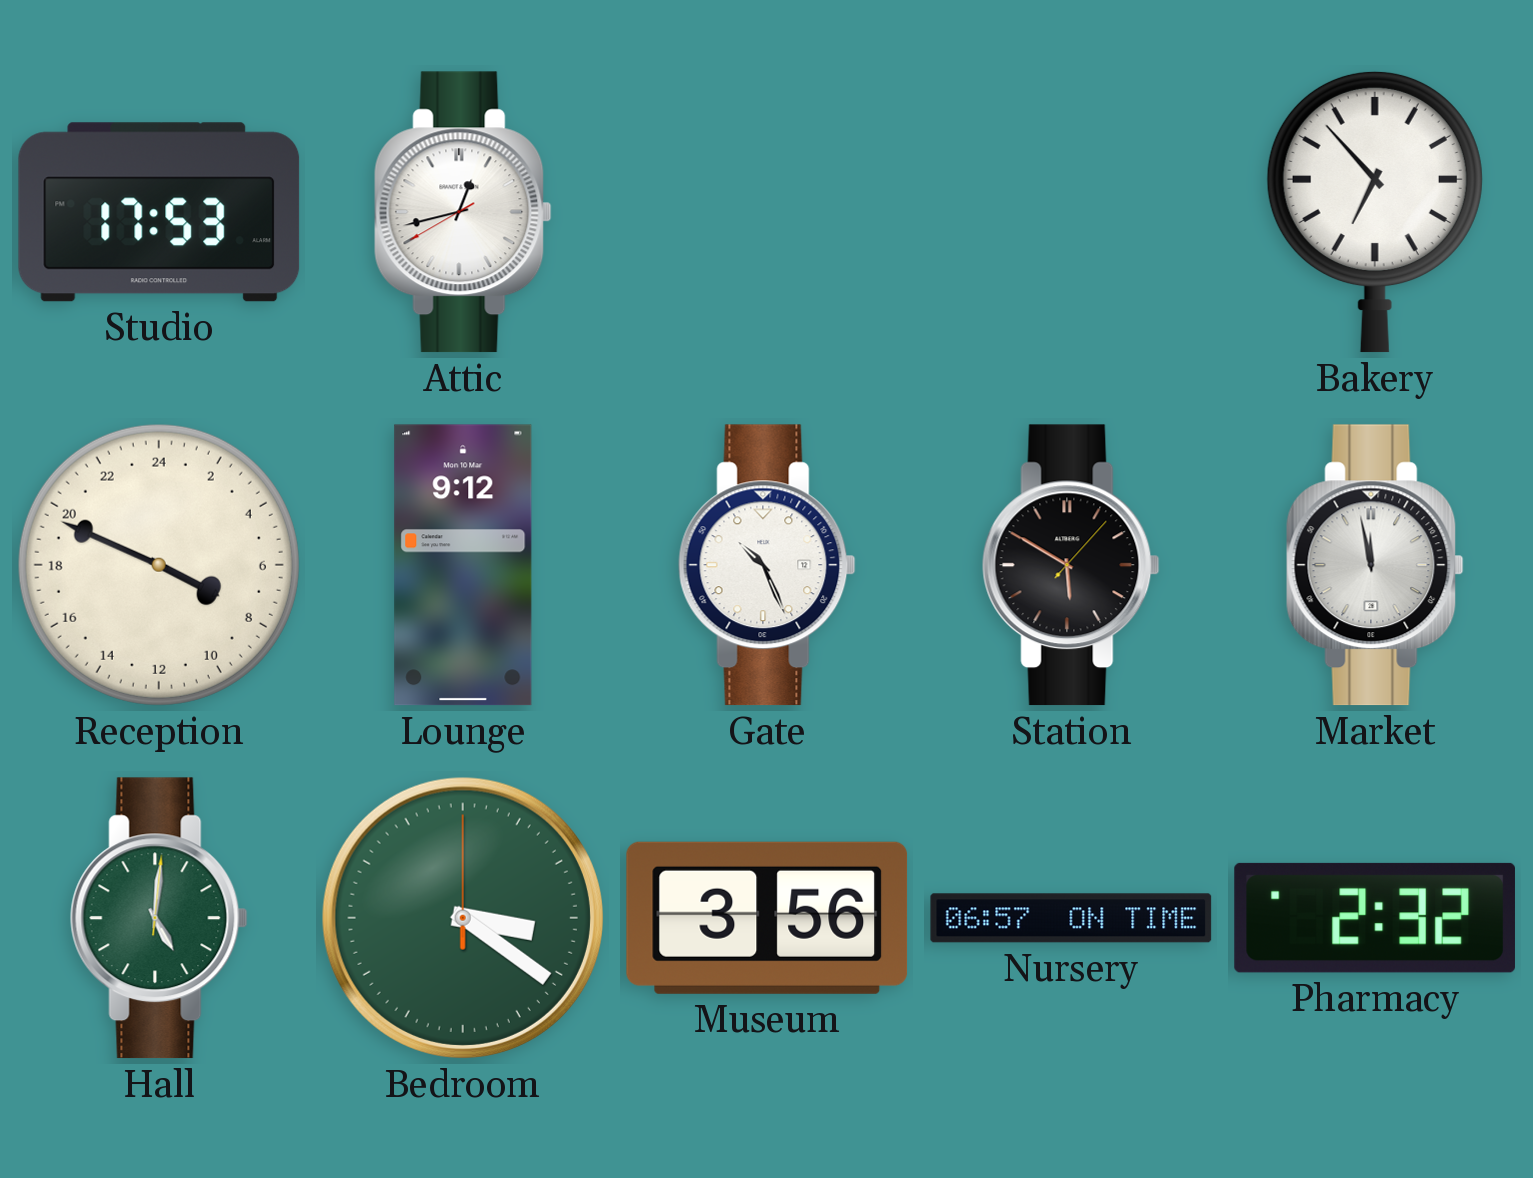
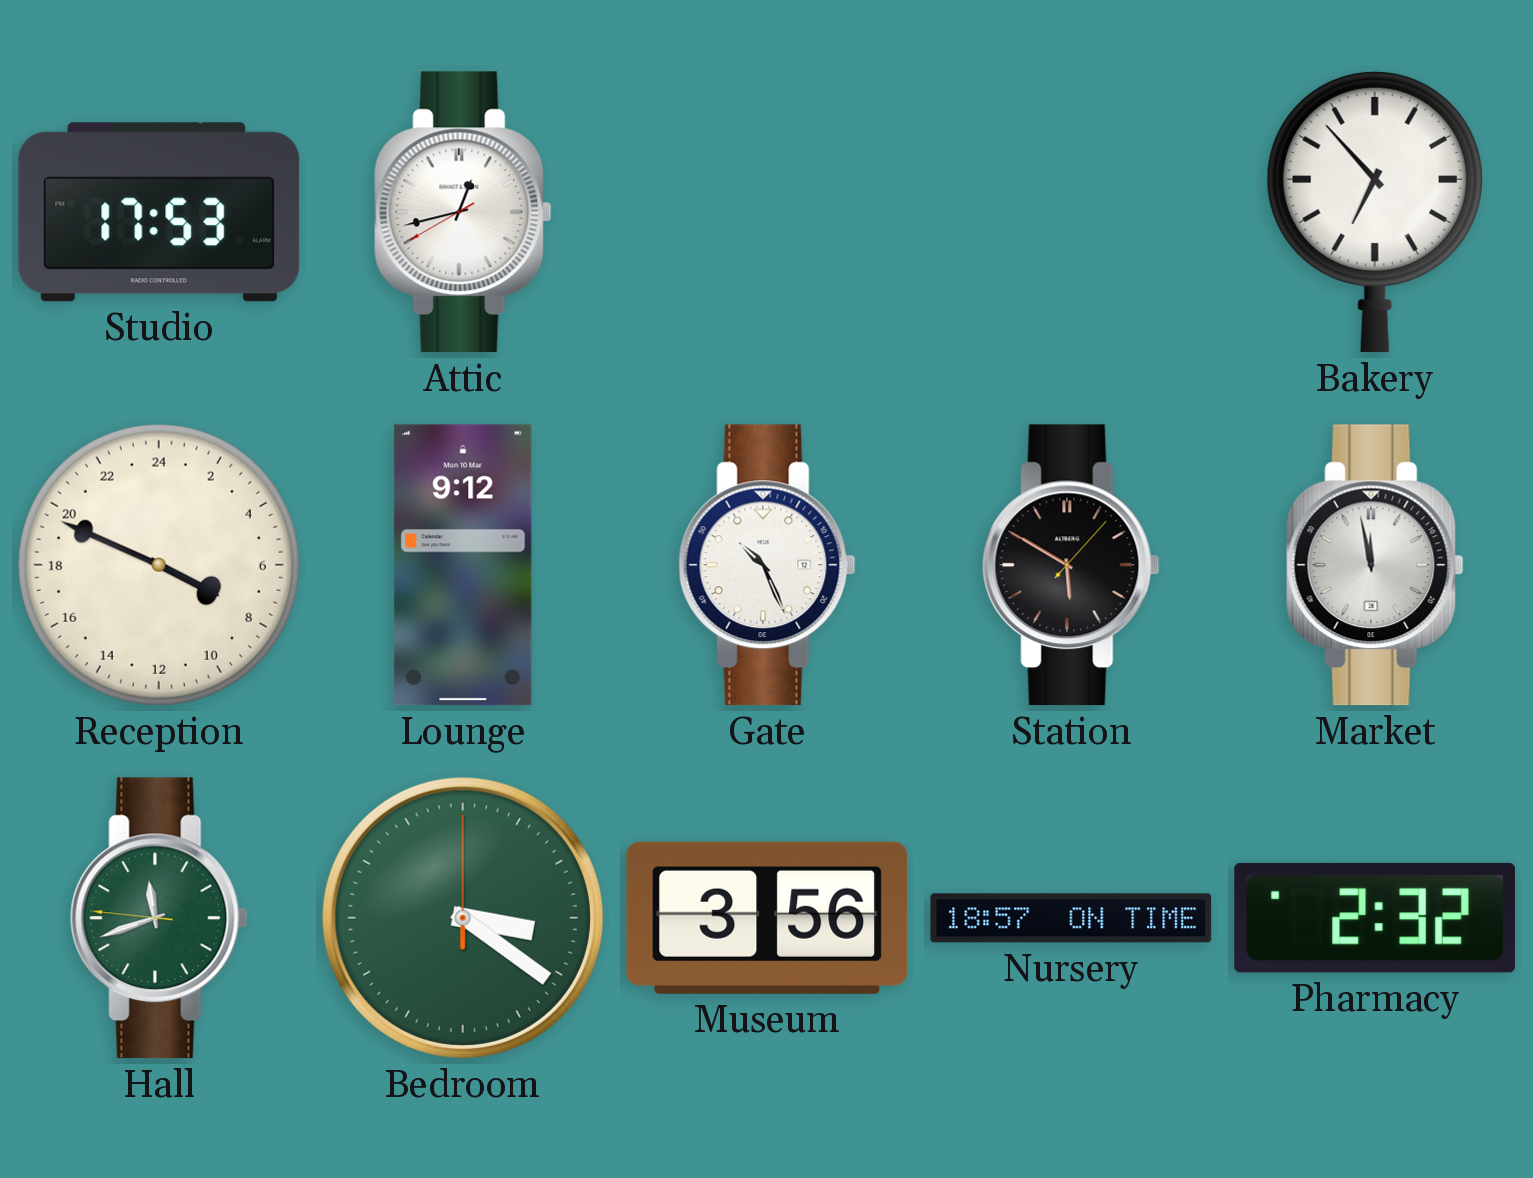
Hall: 5:01 -> 11:41
Nursery: 06:57 -> 18:57
